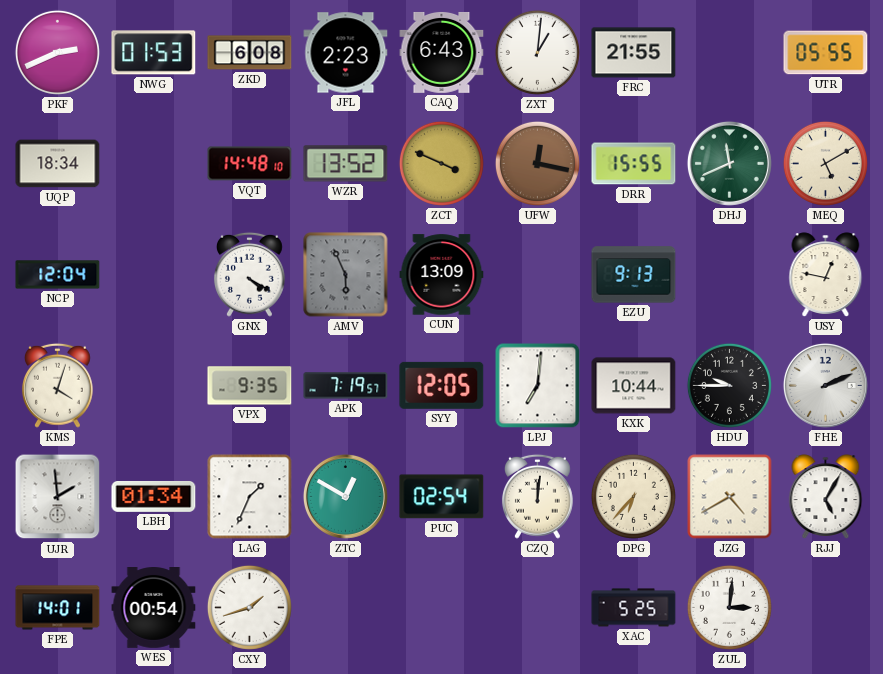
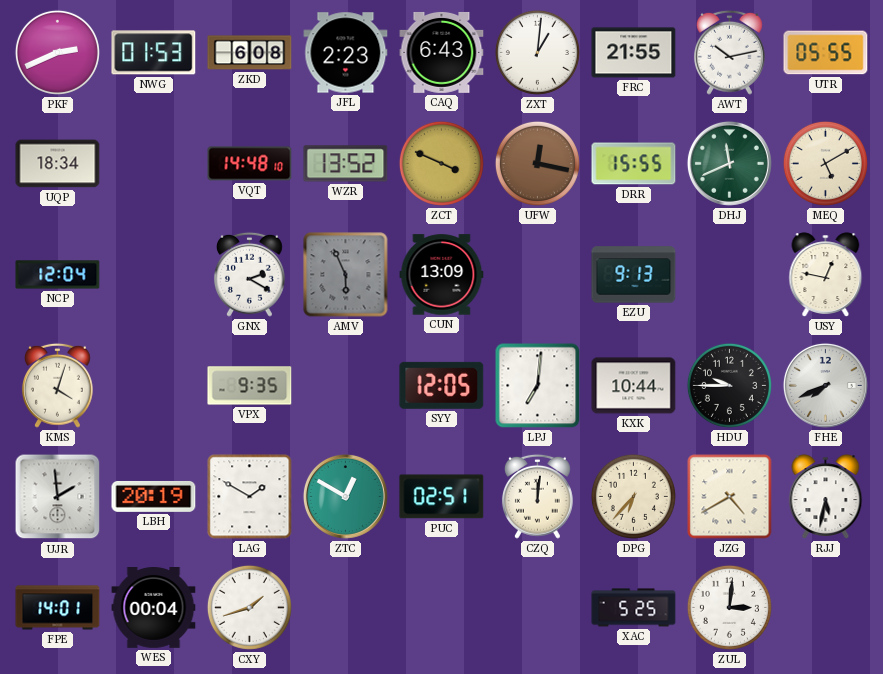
AWT: none -> 10:13
GNX: 4:20 -> 2:20
APK: 7:19 -> none
FHE: 2:11 -> 7:41
LBH: 01:34 -> 20:19
LAG: 1:34 -> 1:50
PUC: 02:54 -> 02:51
RJJ: 5:05 -> 5:32
WES: 00:54 -> 00:04
